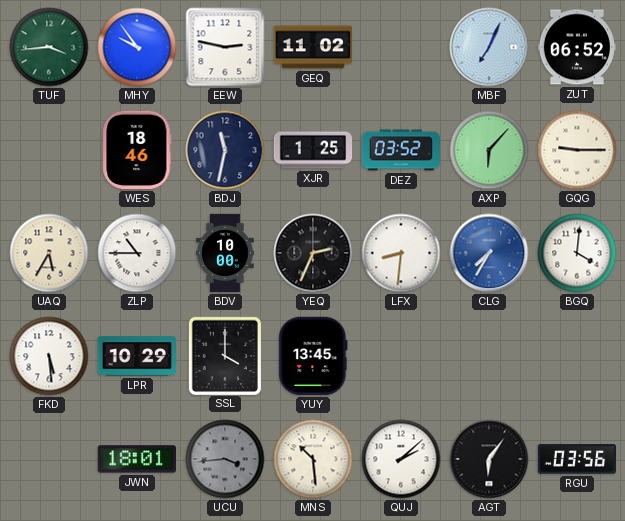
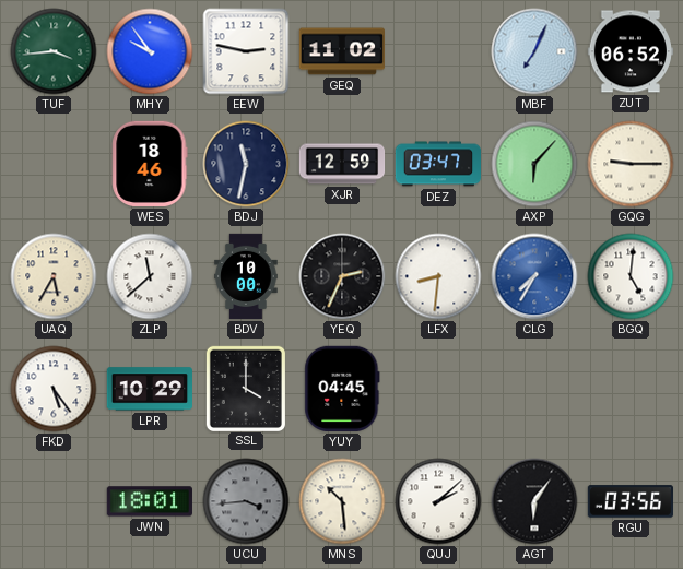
XJR: 1:25 -> 12:59
DEZ: 03:52 -> 03:47
ZLP: 10:45 -> 11:38
BGQ: 4:01 -> 5:01
FKD: 5:29 -> 5:24
YUY: 13:45 -> 04:45
